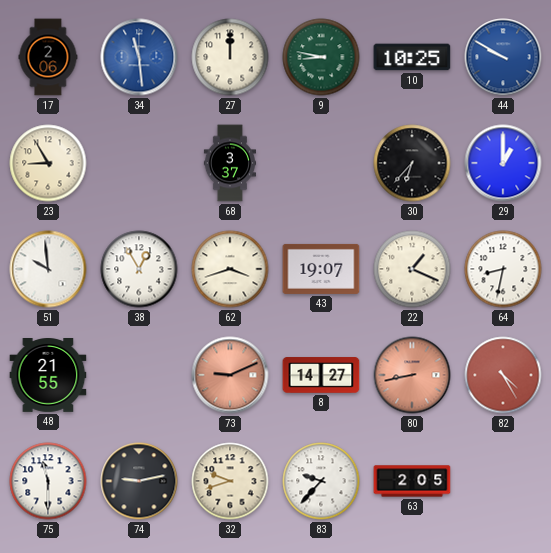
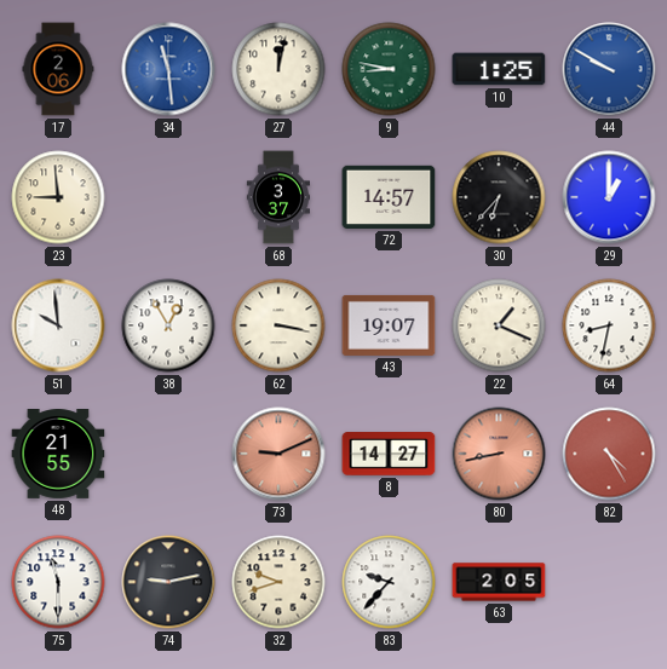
27: 12:00 -> 12:02
10: 10:25 -> 1:25
23: 8:55 -> 8:59
72: none -> 14:57
62: 3:42 -> 3:17
